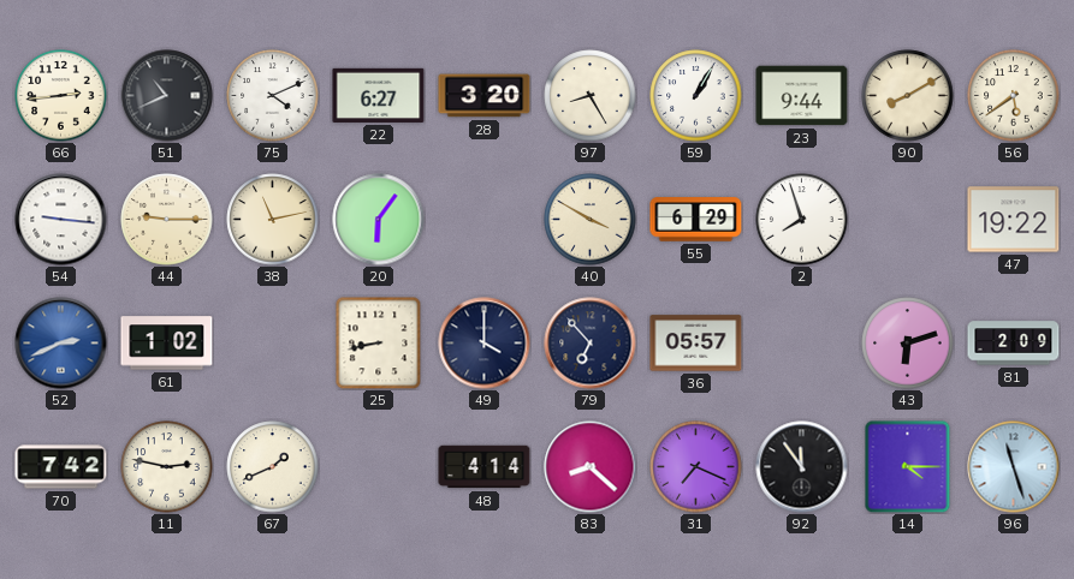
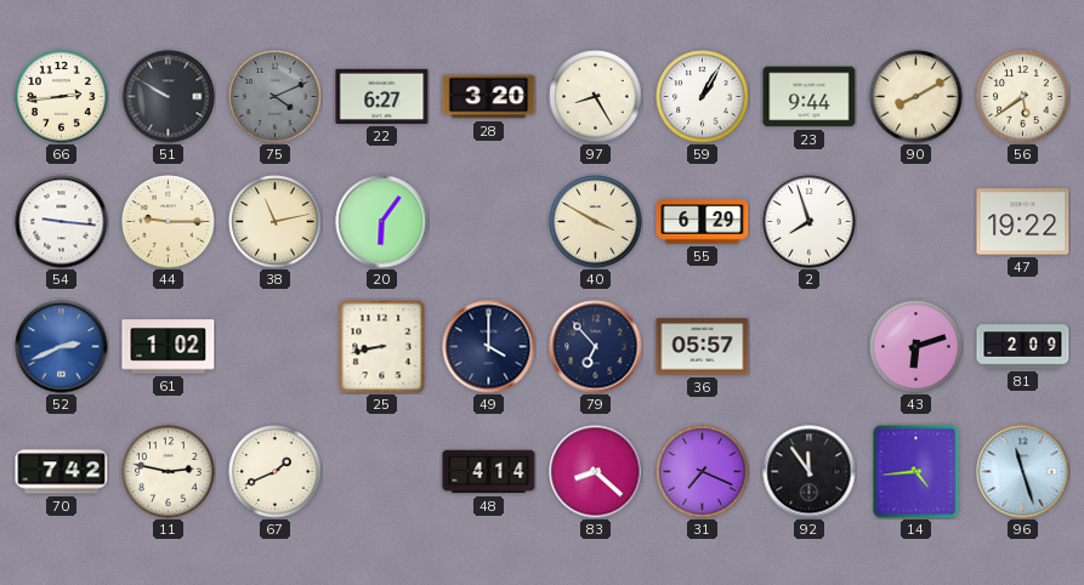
51: 10:41 -> 9:50
75 dial: white -> grey
14: 4:15 -> 4:44
